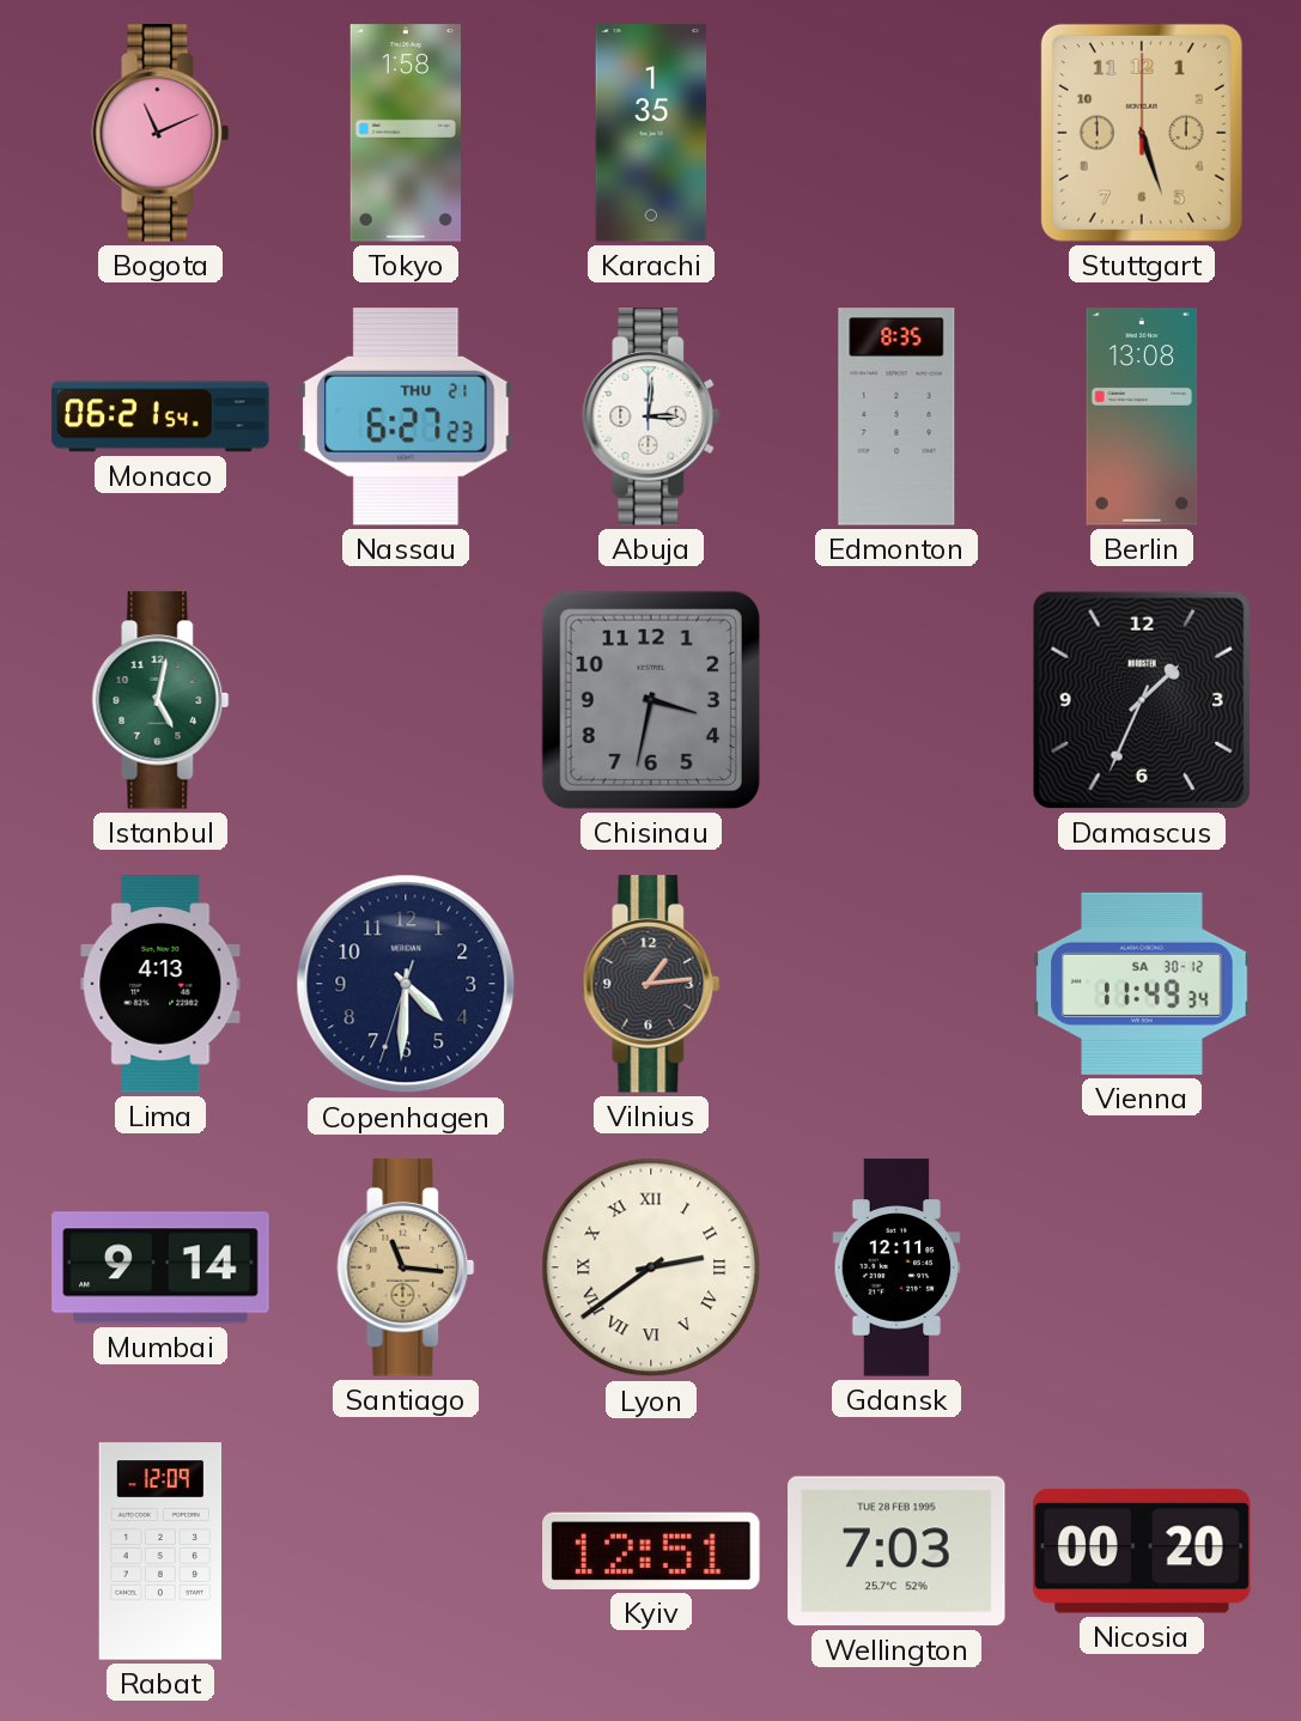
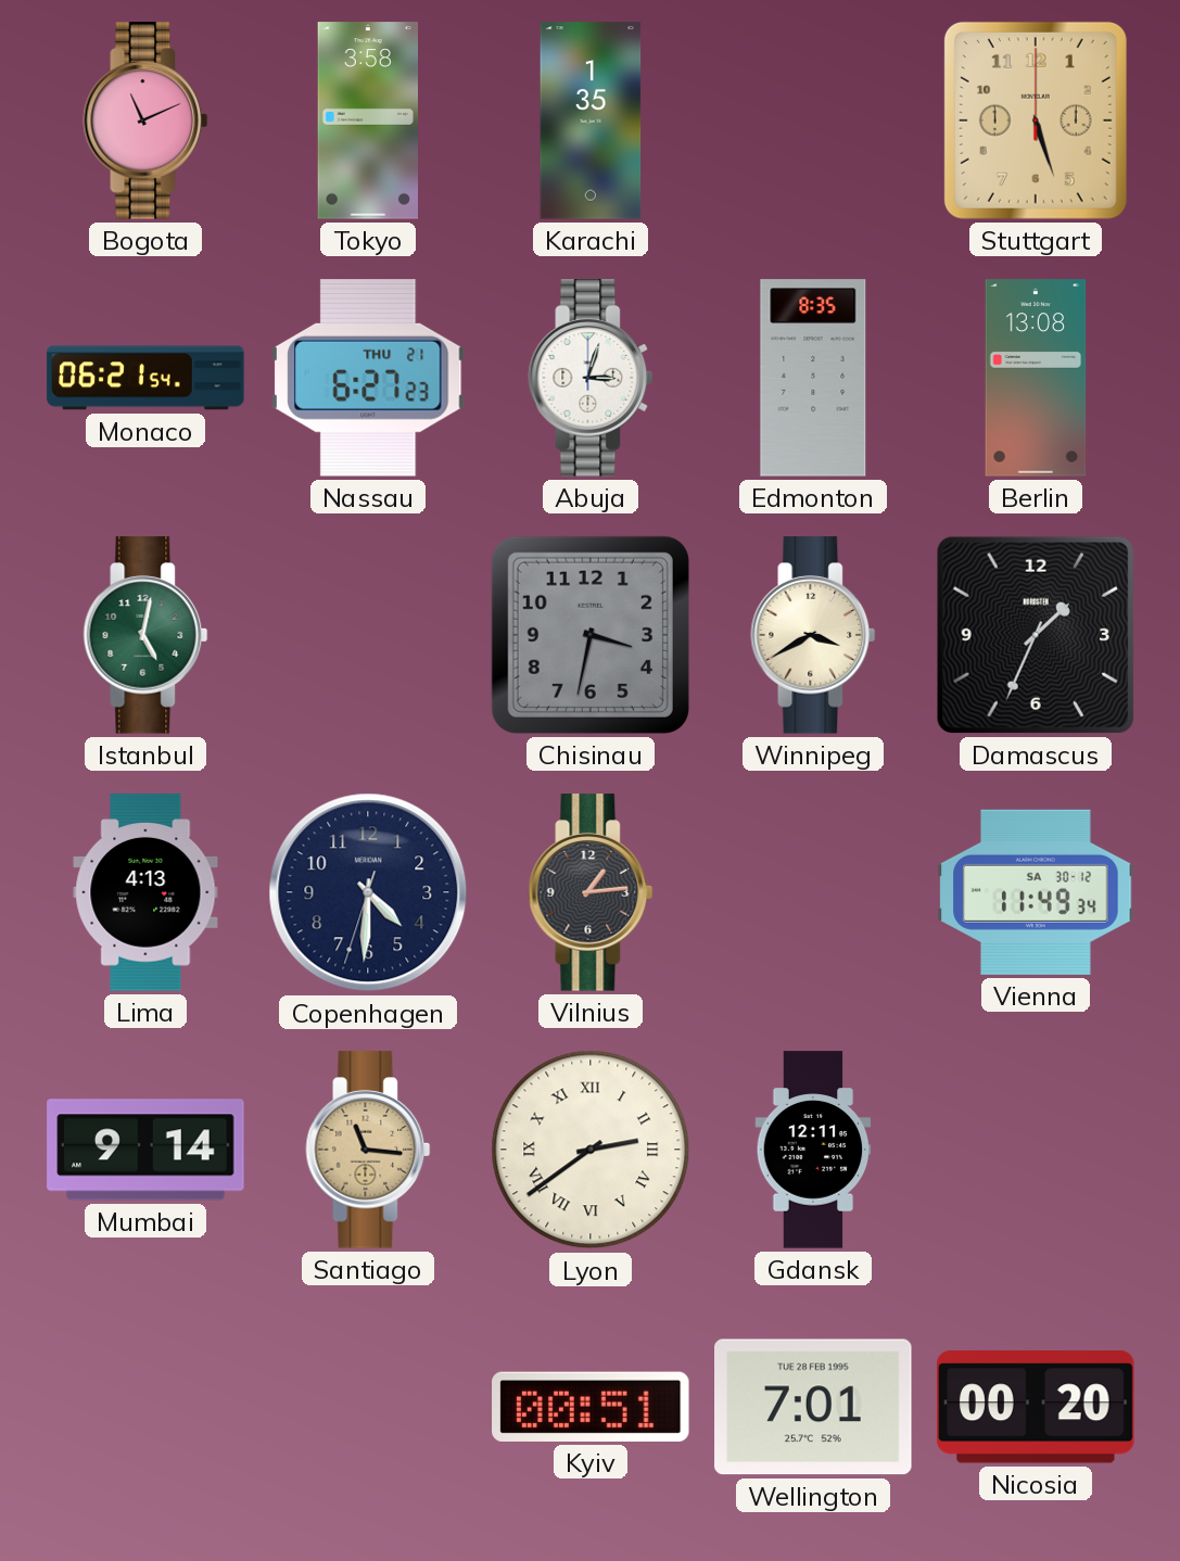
Tokyo: 1:58 -> 3:58
Abuja: 3:01 -> 3:03
Winnipeg: none -> 3:40
Rabat: 12:09 -> none
Kyiv: 12:51 -> 00:51
Wellington: 7:03 -> 7:01
